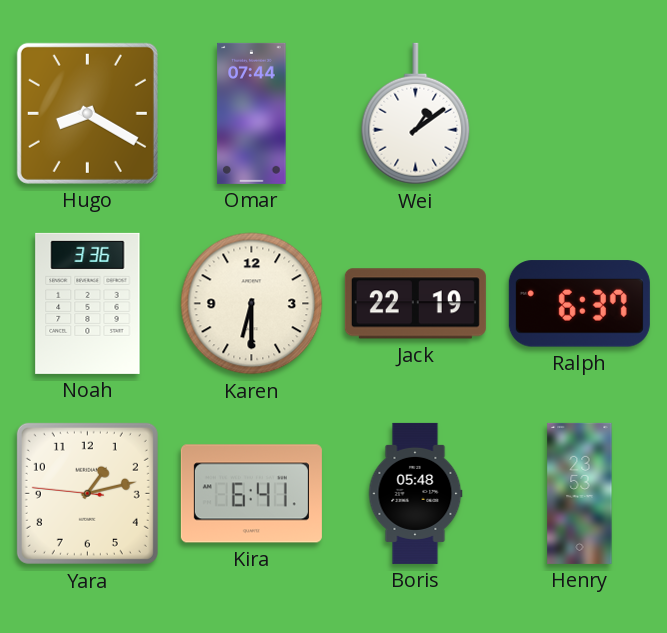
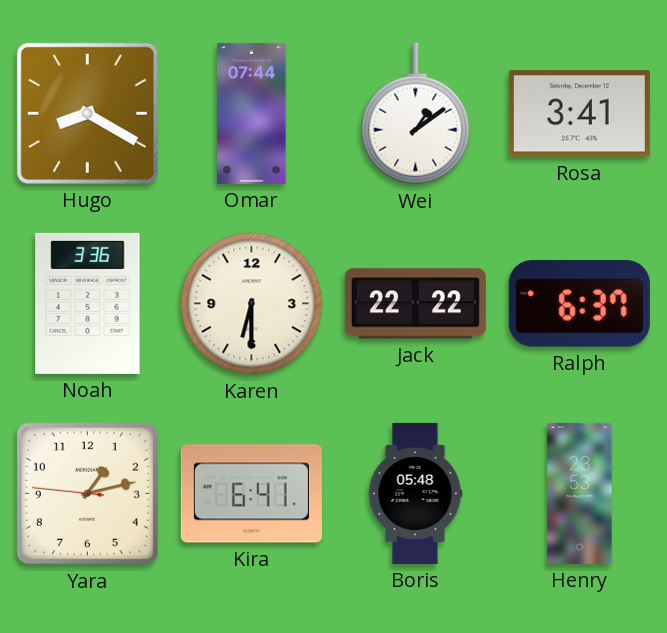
Rosa: none -> 3:41
Jack: 22:19 -> 22:22
